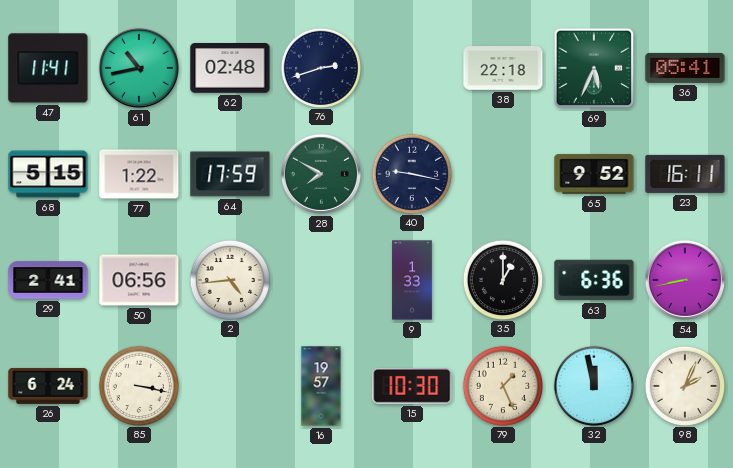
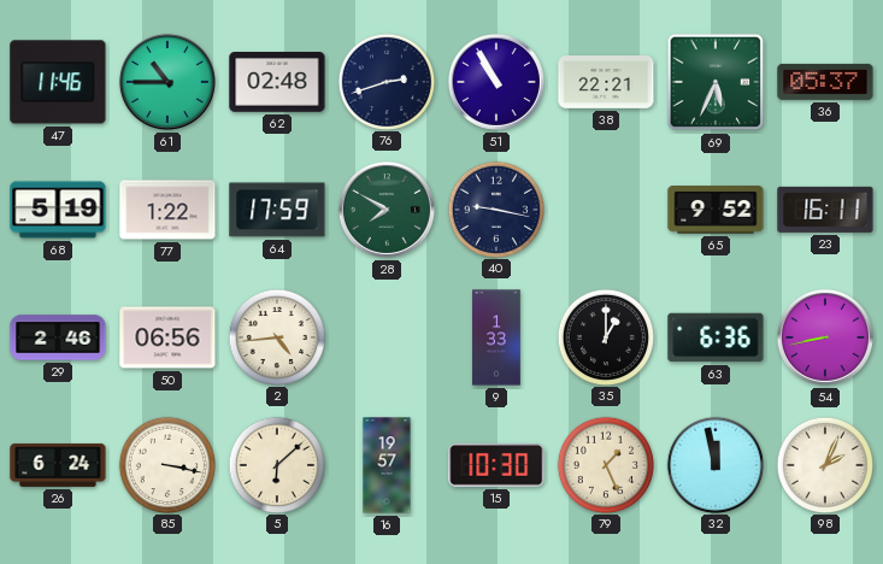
47: 11:41 -> 11:46
61: 10:43 -> 10:45
51: none -> 10:55
38: 22:18 -> 22:21
36: 05:41 -> 05:37
68: 5:15 -> 5:19
29: 2:41 -> 2:46
5: none -> 6:08
